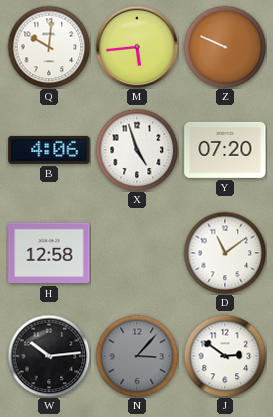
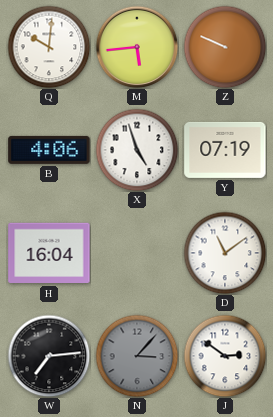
Y: 07:20 -> 07:19
H: 12:58 -> 16:04
W: 10:14 -> 7:14
